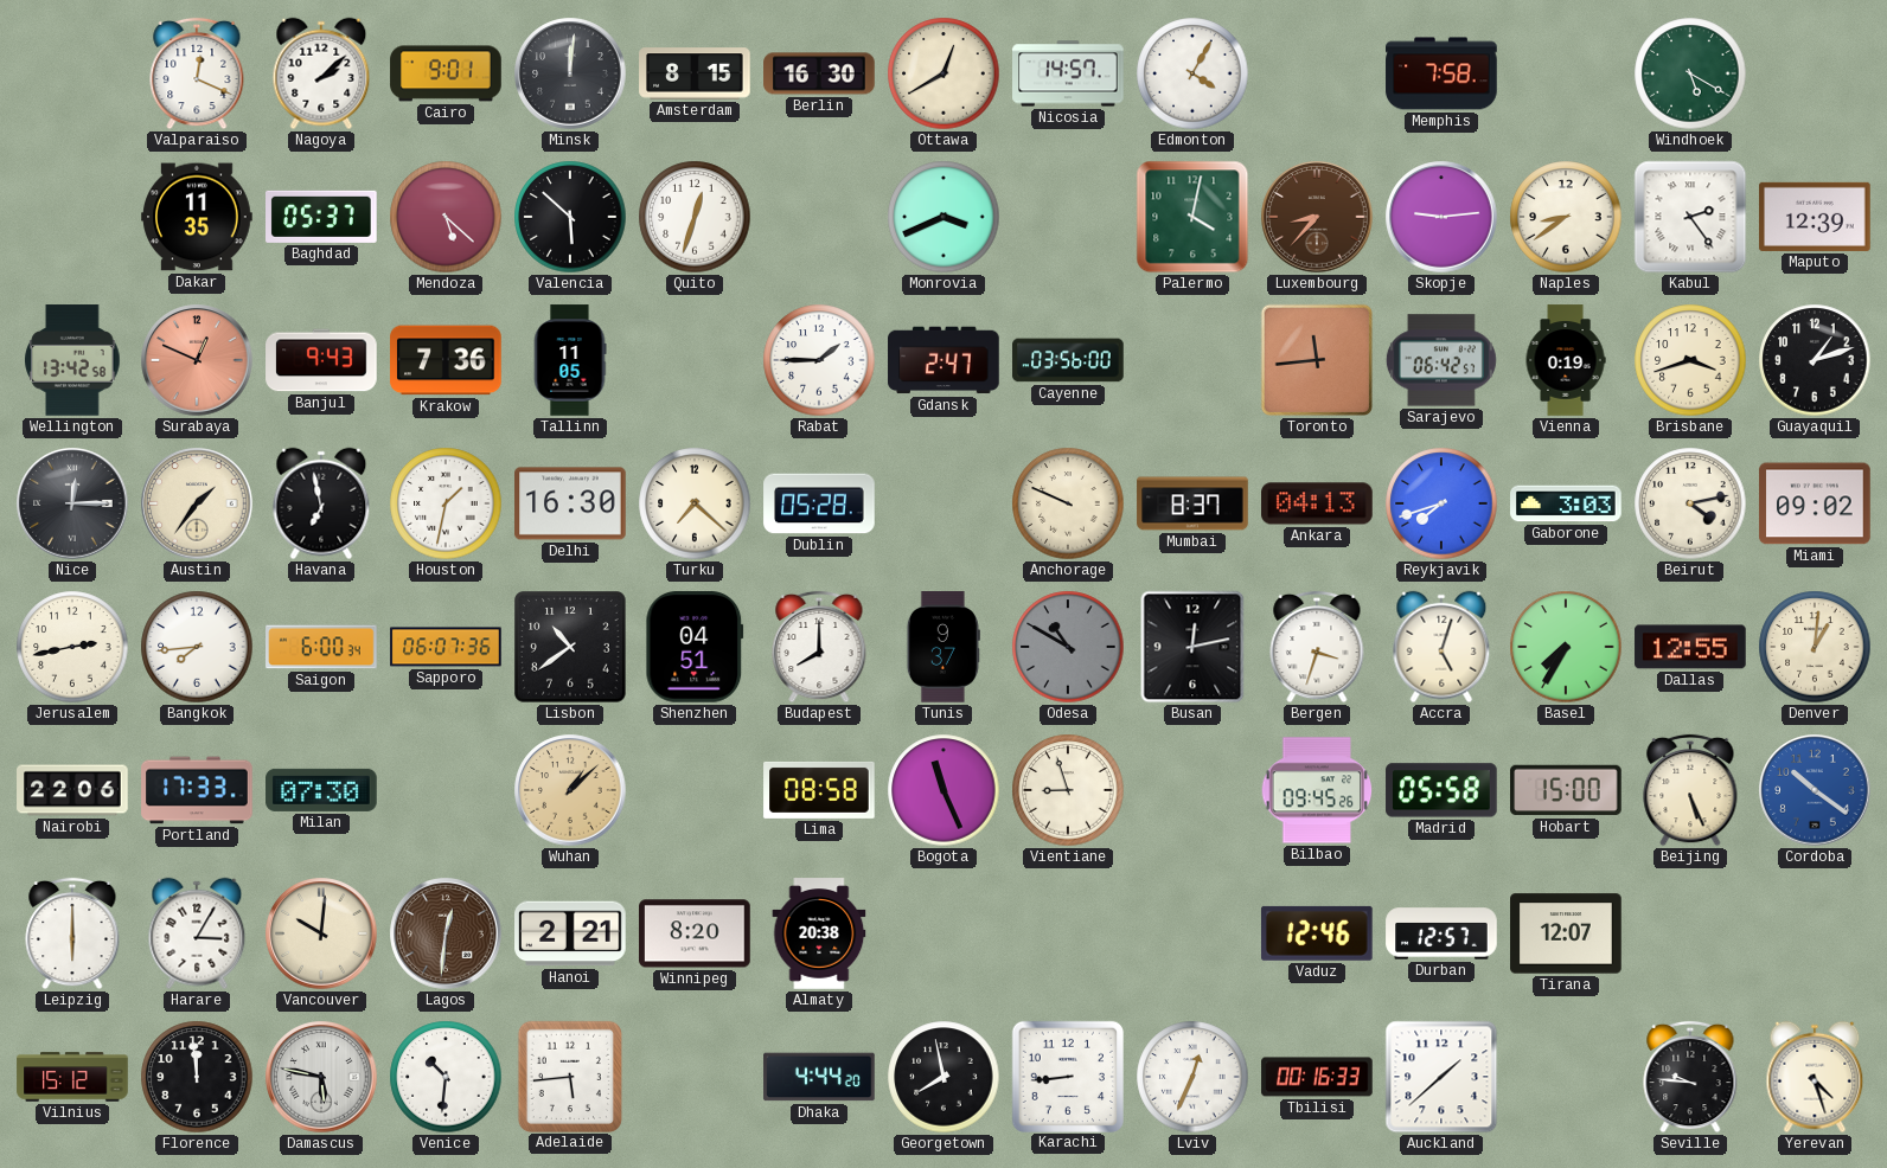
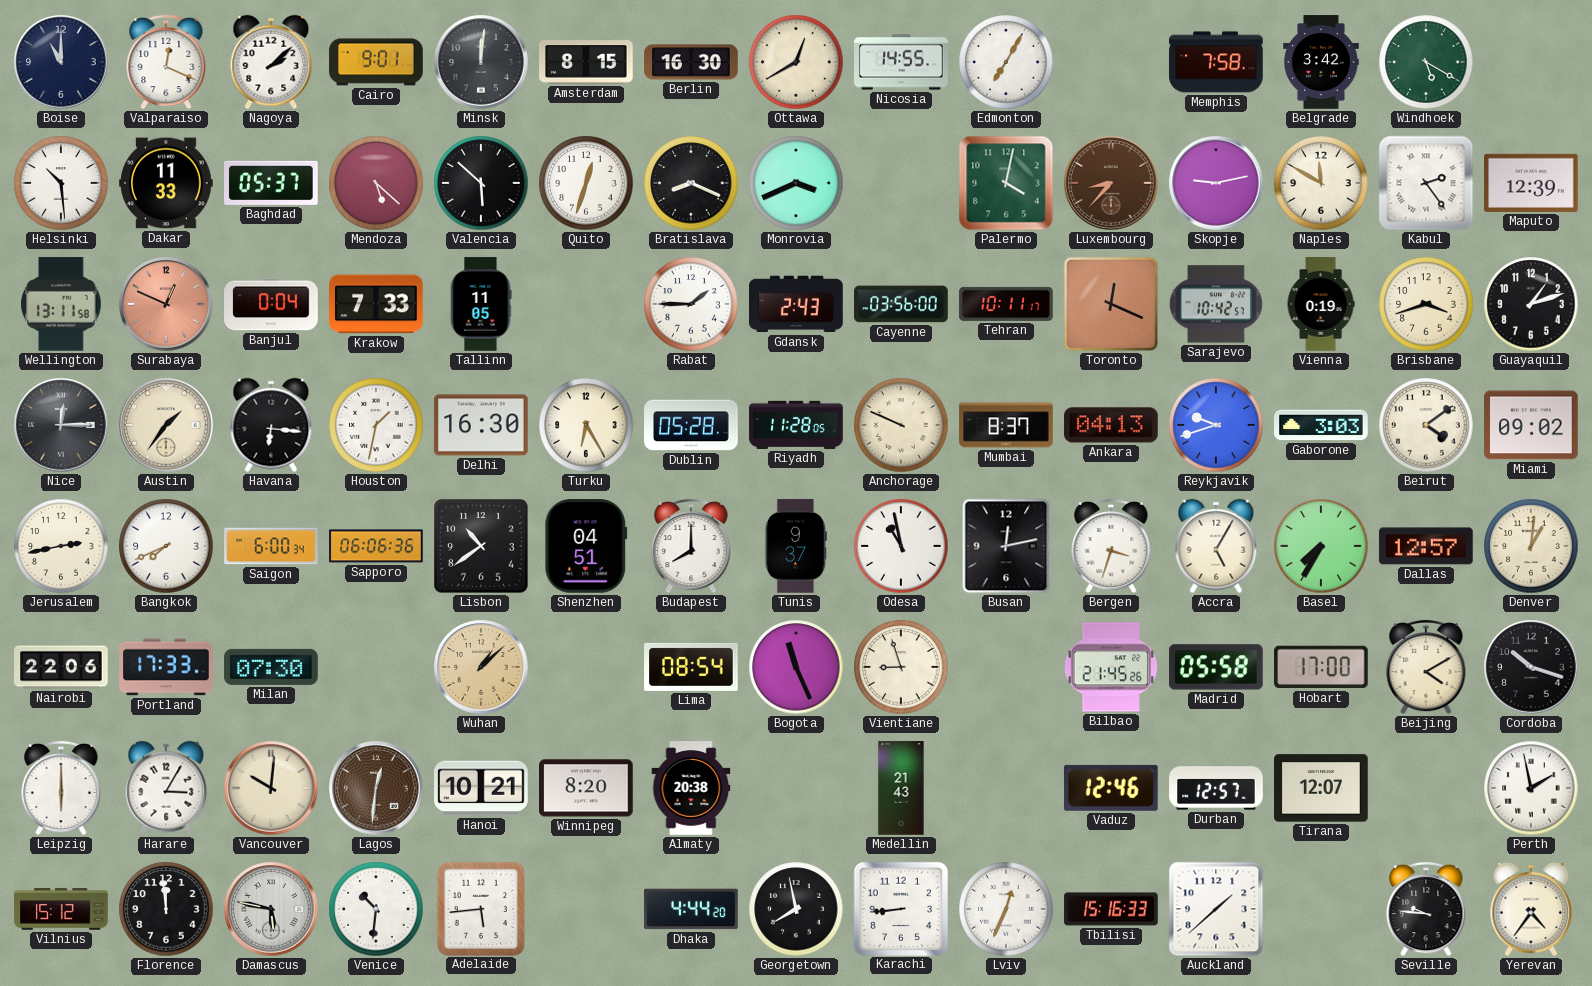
Boise: none -> 11:00
Nicosia: 14:57 -> 14:55
Edmonton: 4:05 -> 7:05
Belgrade: none -> 3:42
Helsinki: none -> 10:29
Dakar: 11:35 -> 11:33
Bratislava: none -> 8:19
Skopje: 9:14 -> 9:13
Naples: 8:39 -> 11:50
Wellington: 13:42 -> 13:11
Banjul: 9:43 -> 0:04
Krakow: 7:36 -> 7:33
Gdansk: 2:47 -> 2:43
Tehran: none -> 10:11
Toronto: 11:44 -> 12:19
Sarajevo: 06:42 -> 10:42
Havana: 6:58 -> 6:16
Turku: 7:22 -> 6:25
Riyadh: none -> 11:28
Reykjavik: 7:42 -> 9:42
Beirut: 4:13 -> 4:09
Bangkok: 7:44 -> 7:41
Sapporo: 06:07 -> 06:06
Odesa: 10:50 -> 10:58
Odesa dial: grey -> white
Accra: 5:03 -> 5:05
Dallas: 12:55 -> 12:57
Lima: 08:58 -> 08:54
Bilbao: 09:45 -> 21:45
Hobart: 15:00 -> 17:00
Beijing: 5:26 -> 4:10
Cordoba: 10:21 -> 10:18
Cordoba dial: blue -> black
Hanoi: 2:21 -> 10:21
Medellin: none -> 21:43
Perth: none -> 1:58
Tbilisi: 00:16 -> 15:16
Yerevan: 4:27 -> 4:36
